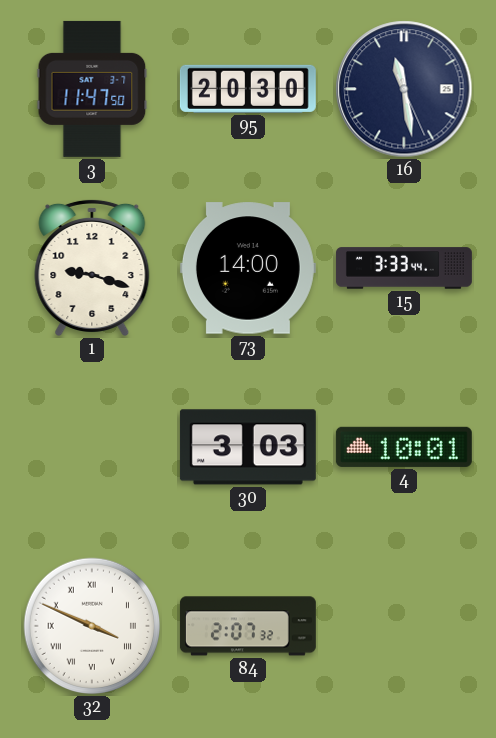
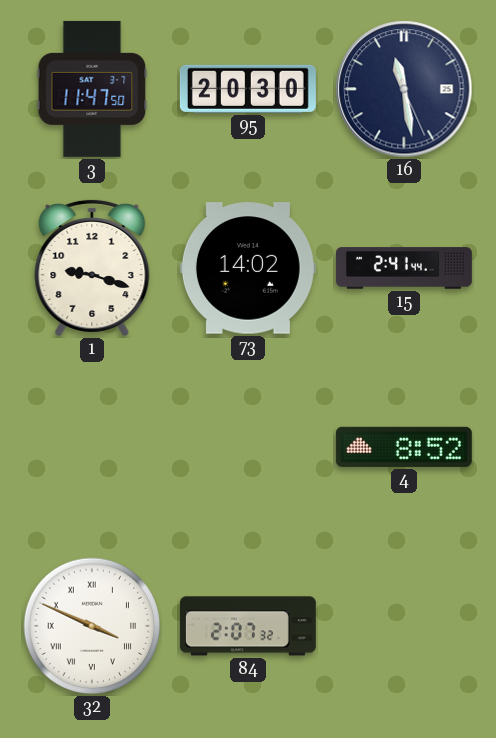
73: 14:00 -> 14:02
15: 3:33 -> 2:41
30: 3:03 -> none
4: 10:01 -> 8:52
